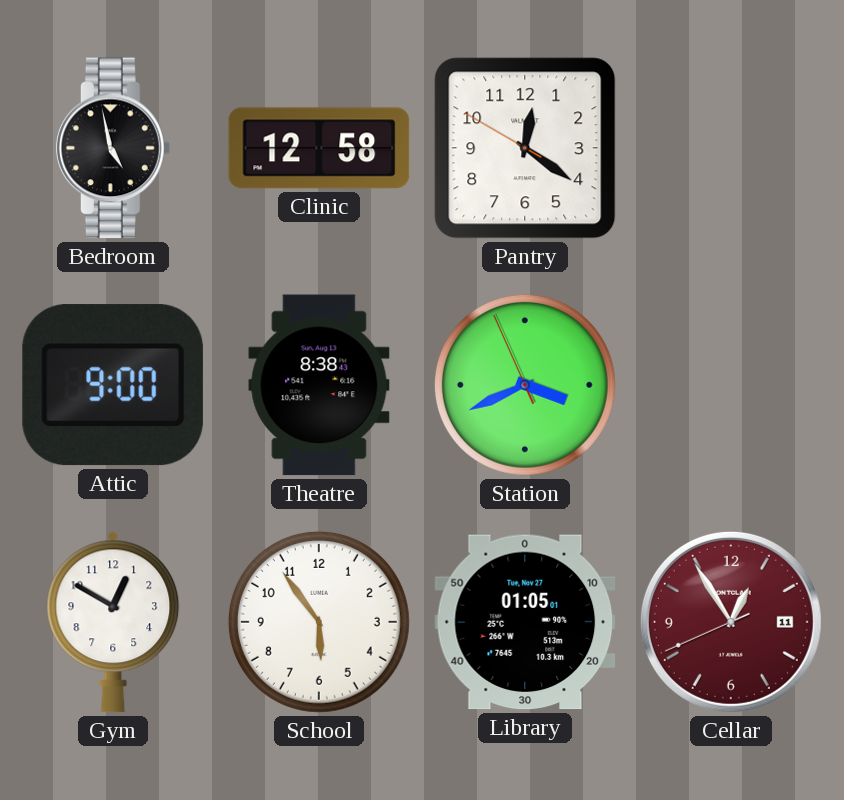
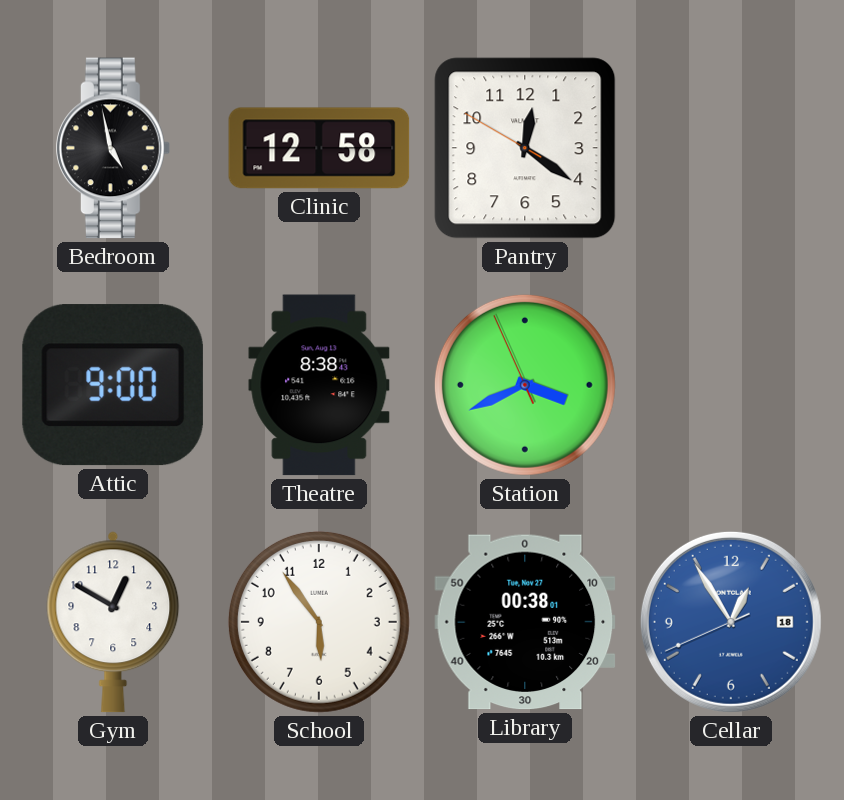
Library: 01:05 -> 00:38
Cellar date: 11 -> 18
Cellar dial: burgundy -> blue
